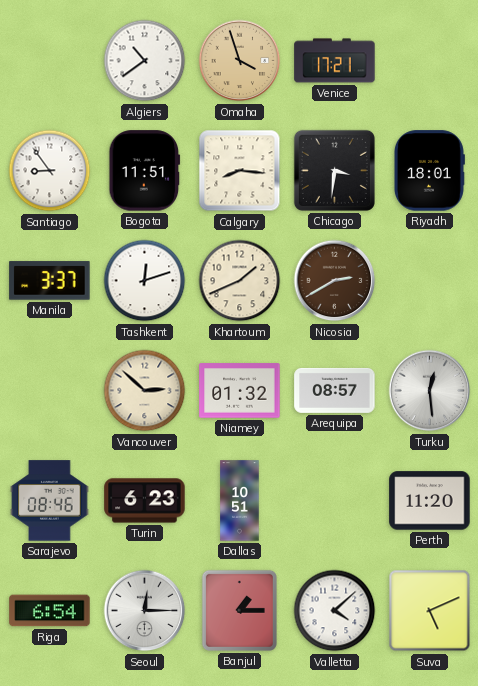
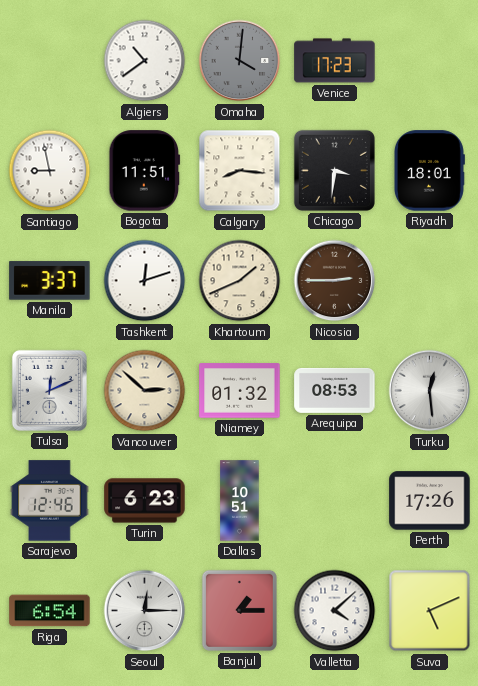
Omaha: 3:57 -> 4:01
Omaha dial: champagne -> grey
Venice: 17:21 -> 17:23
Santiago: 8:54 -> 8:58
Nicosia: 2:40 -> 2:45
Tulsa: none -> 12:11
Arequipa: 08:57 -> 08:53
Sarajevo: 08:46 -> 12:46
Perth: 11:20 -> 17:26
